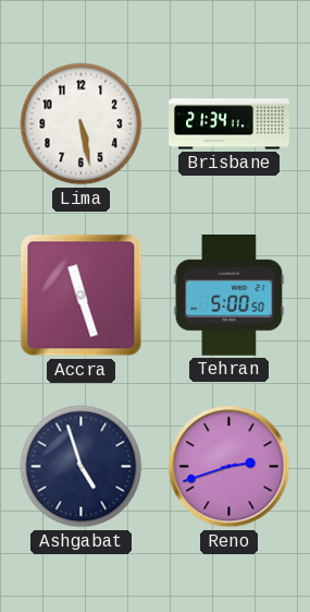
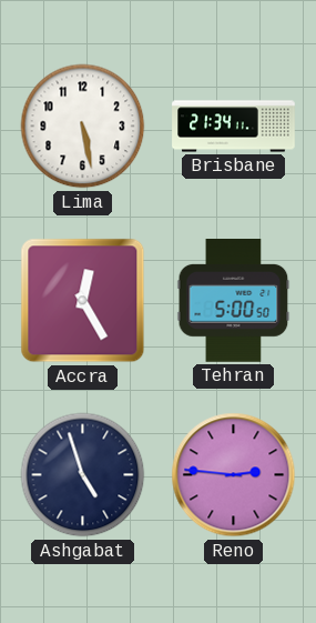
Accra: 11:27 -> 12:25
Reno: 2:42 -> 2:46
